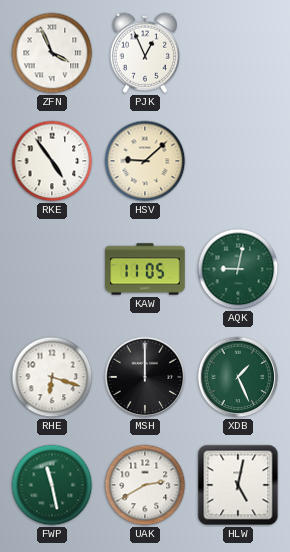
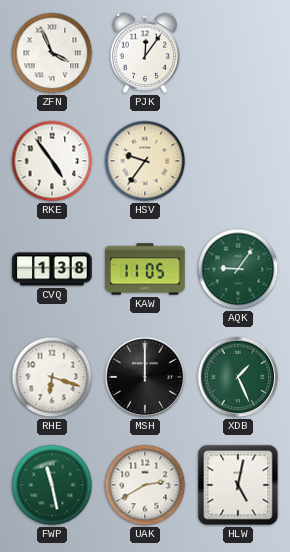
PJK: 12:56 -> 12:06
HSV: 9:08 -> 9:36
CVQ: none -> 1:38
AQK: 9:02 -> 9:06
